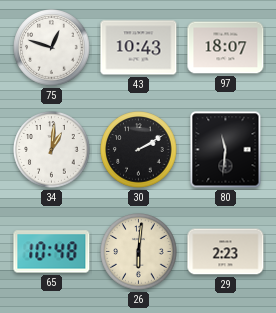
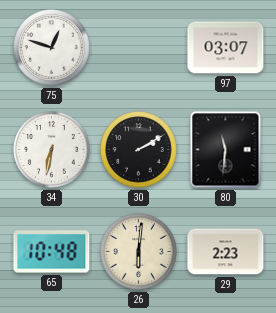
43: 10:43 -> none
97: 18:07 -> 03:07
34: 1:01 -> 6:32
